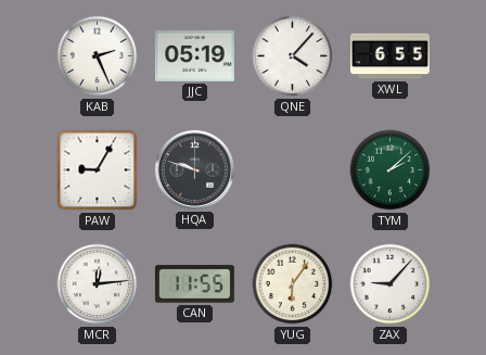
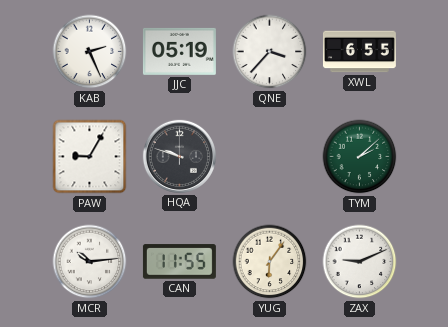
QNE: 4:07 -> 3:37
MCR: 12:14 -> 10:14
ZAX: 9:07 -> 9:11
